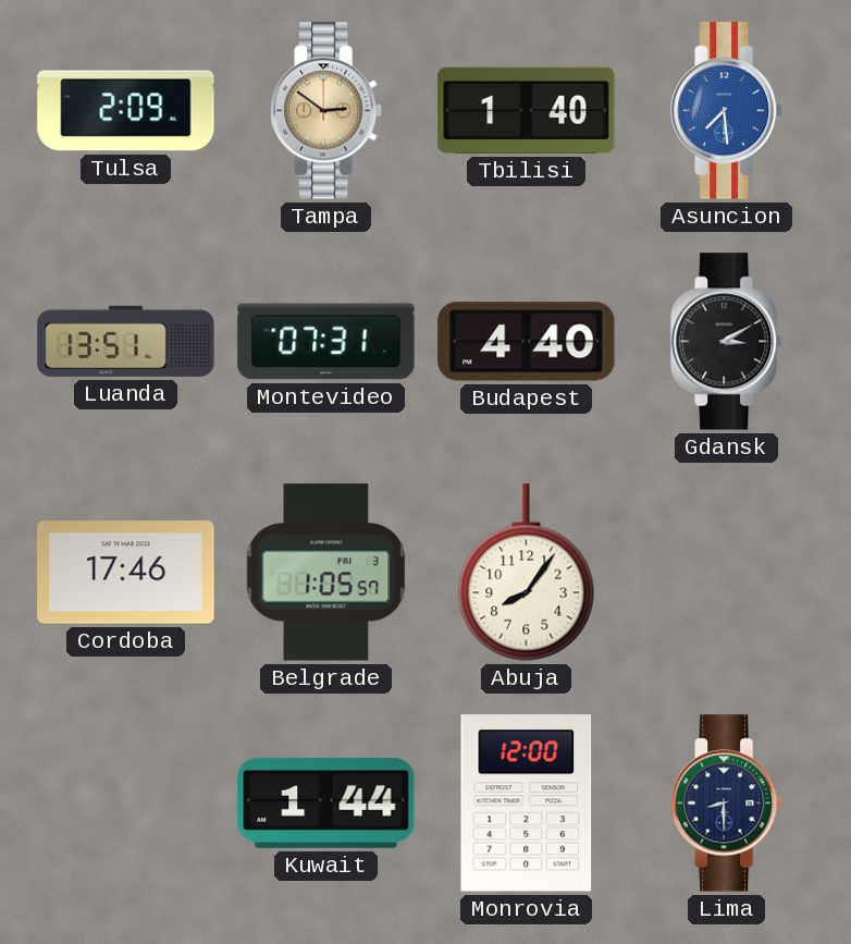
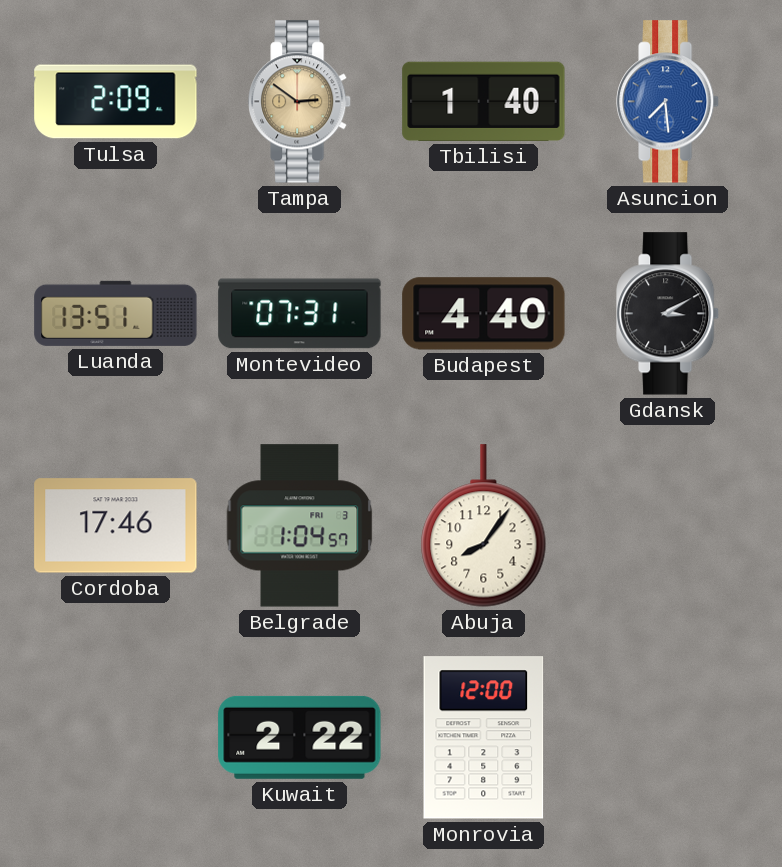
Belgrade: 1:05 -> 1:04
Kuwait: 1:44 -> 2:22
Lima: 8:30 -> none
